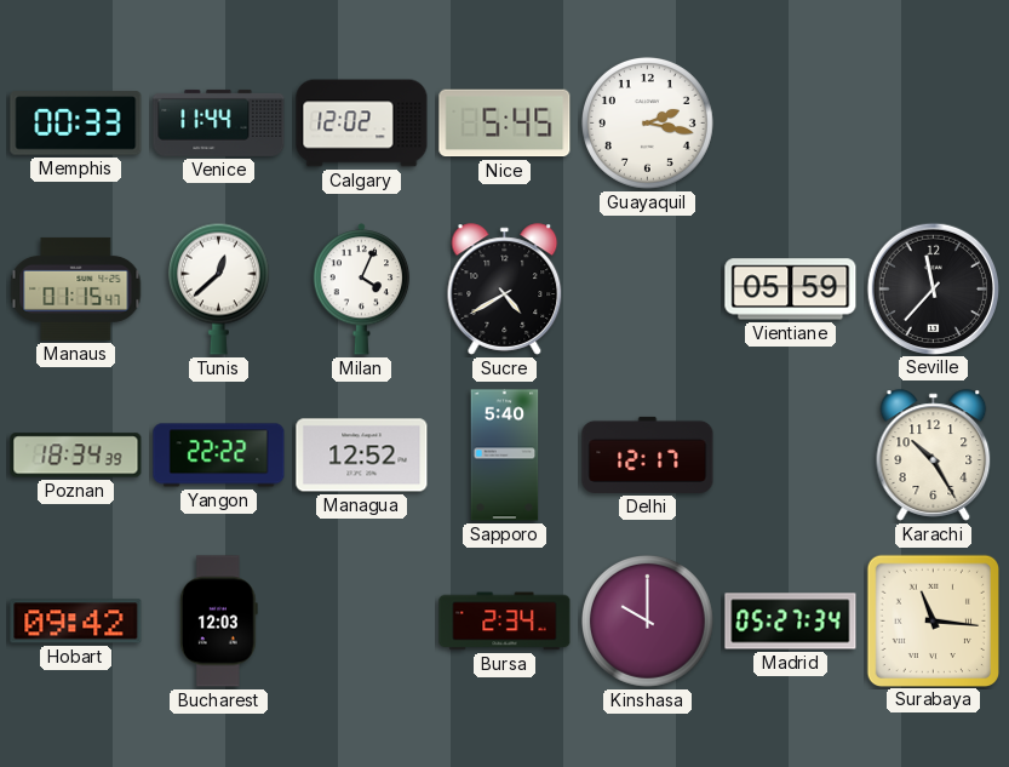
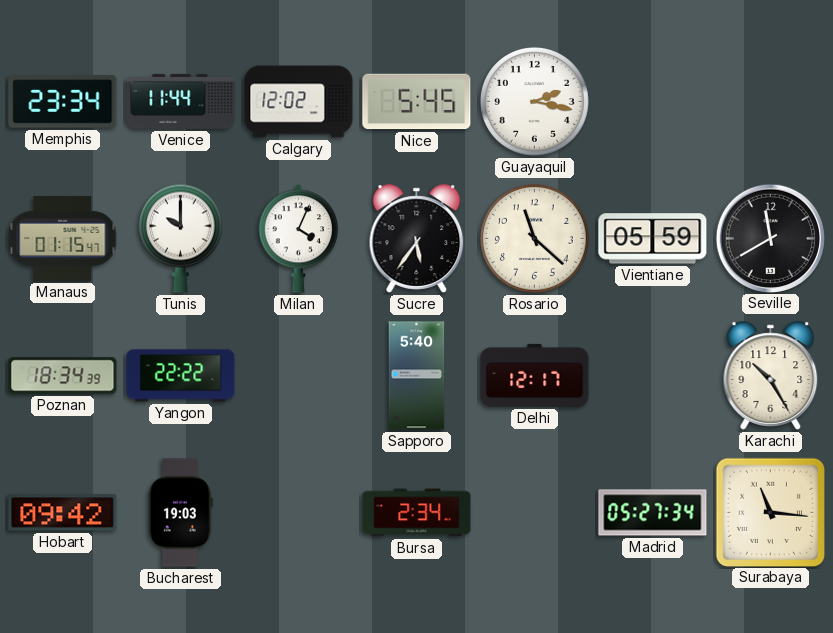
Memphis: 00:33 -> 23:34
Tunis: 12:38 -> 10:00
Sucre: 4:40 -> 5:36
Rosario: none -> 11:22
Seville: 11:37 -> 11:40
Managua: 12:52 -> none
Bucharest: 12:03 -> 19:03
Kinshasa: 10:00 -> none
